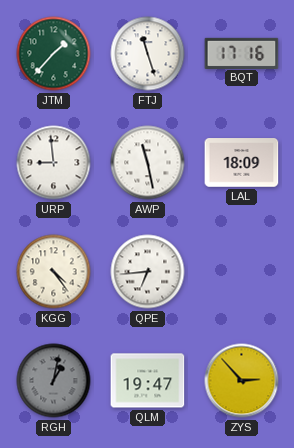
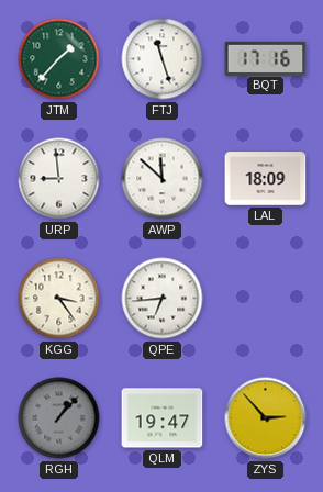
AWP: 11:28 -> 11:52
KGG: 4:24 -> 3:24
RGH: 1:02 -> 1:07
